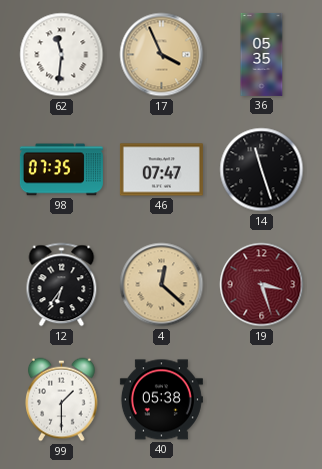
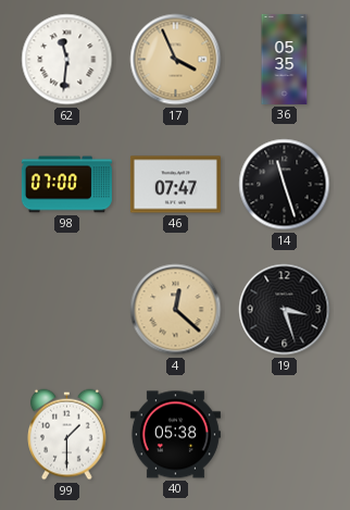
98: 07:35 -> 07:00
12: 6:36 -> none
19 dial: burgundy -> black
